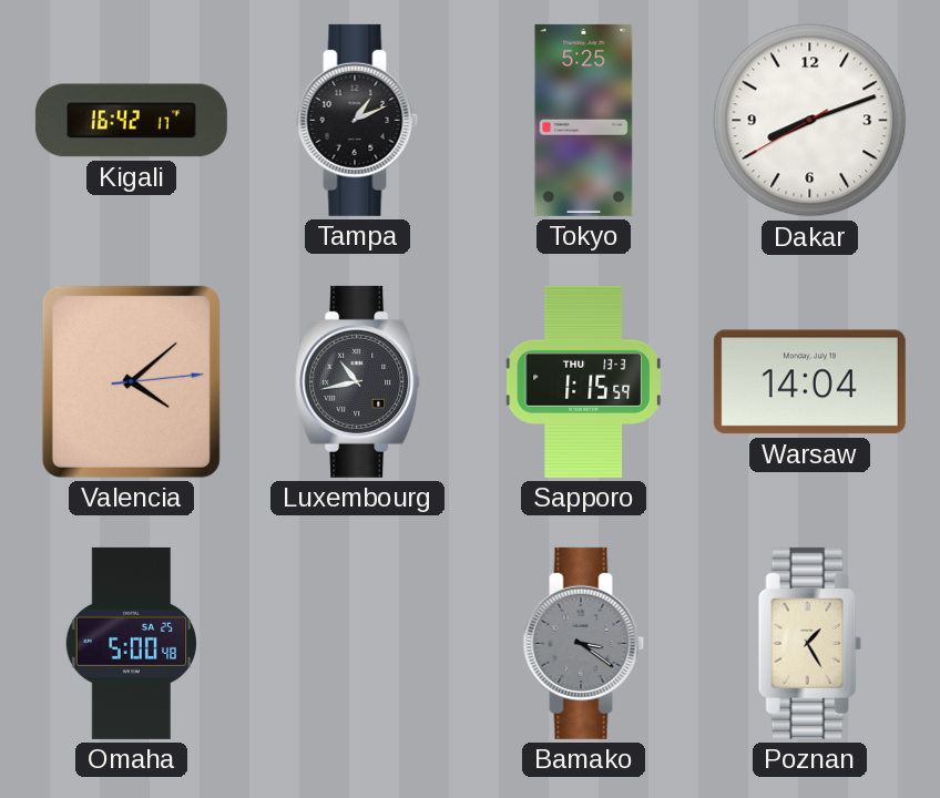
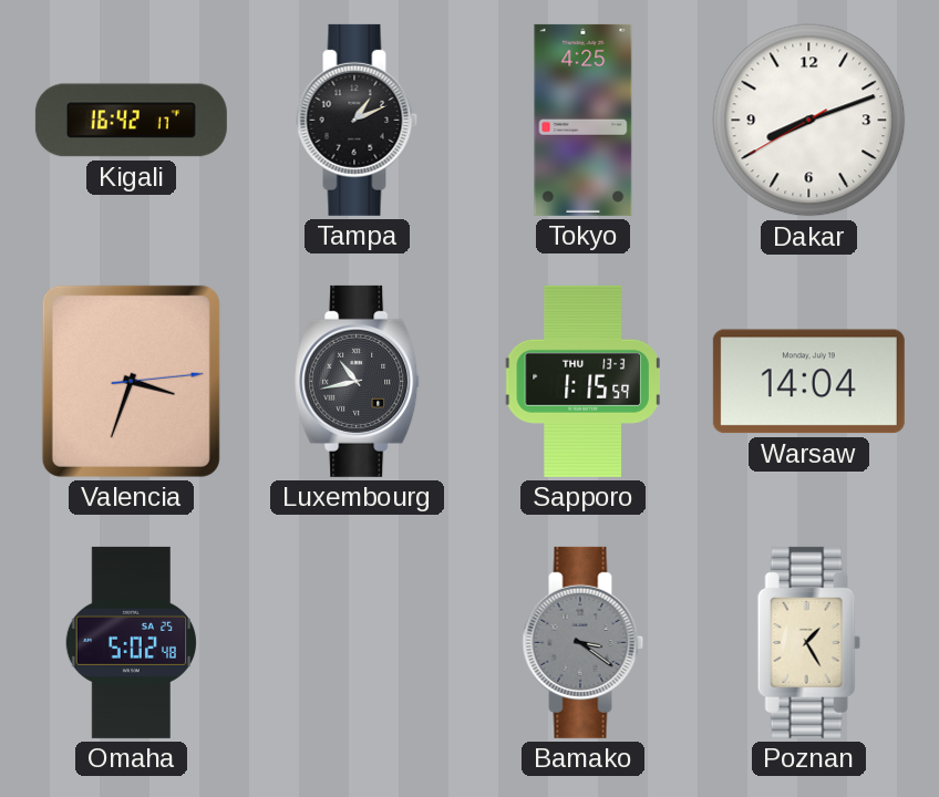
Tokyo: 5:25 -> 4:25
Valencia: 4:08 -> 3:33
Omaha: 5:00 -> 5:02
